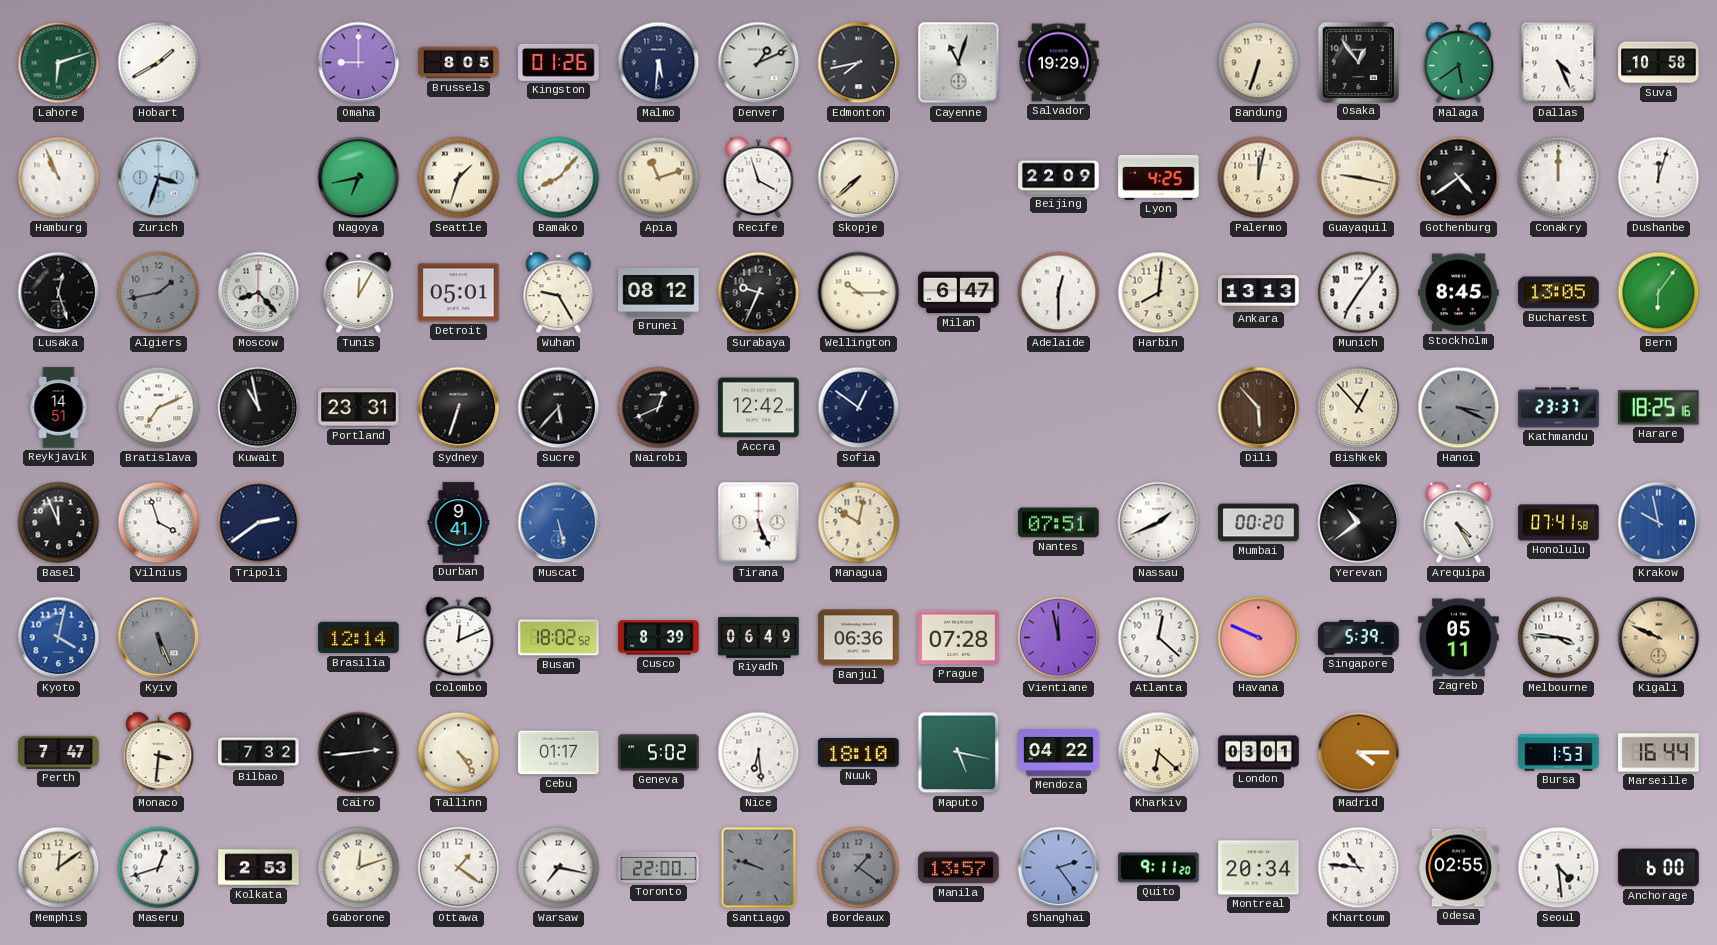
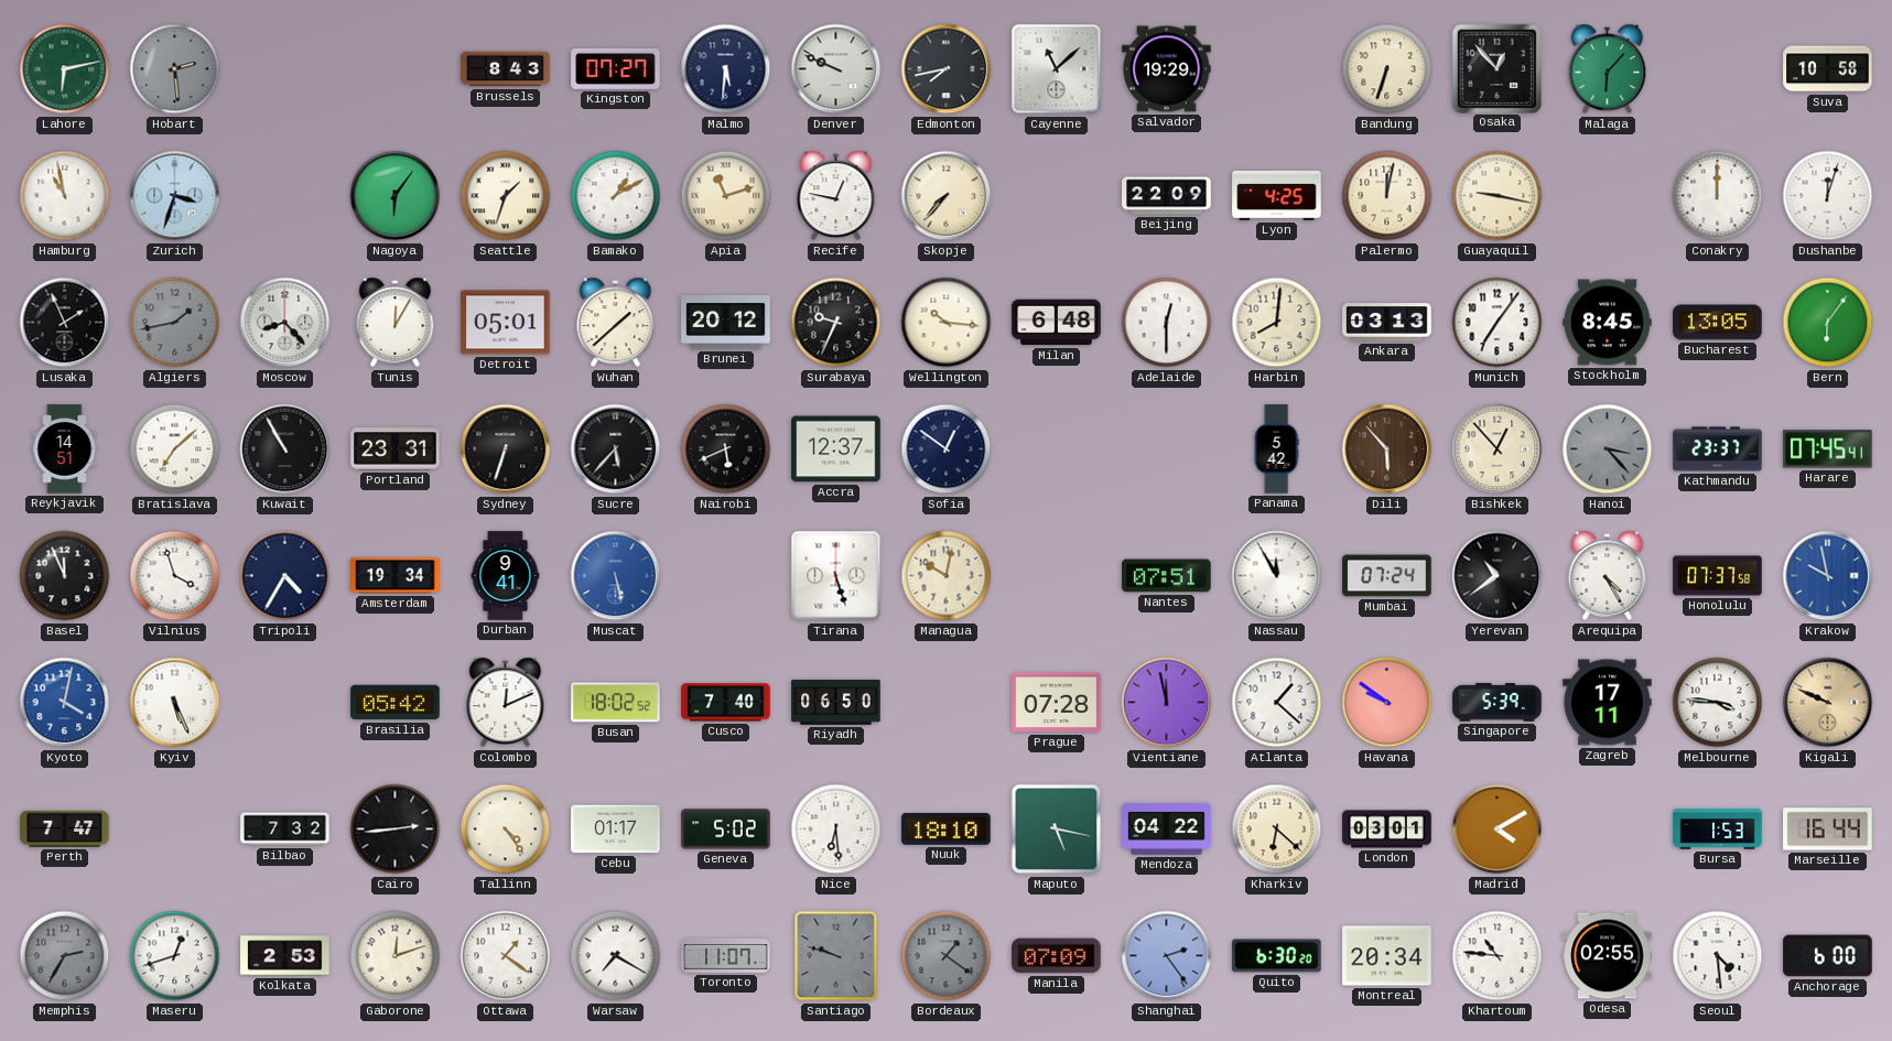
Lahore: 6:12 -> 6:13
Hobart: 1:40 -> 2:29
Hobart dial: white -> grey
Omaha: 9:00 -> none
Brussels: 8:05 -> 8:43
Kingston: 01:26 -> 07:27
Denver: 1:11 -> 9:49
Cayenne: 11:03 -> 11:08
Osaka: 12:54 -> 12:53
Malaga: 5:39 -> 6:07
Dallas: 4:26 -> none
Hamburg: 10:56 -> 10:58
Nagoya: 6:43 -> 6:06
Bamako: 8:07 -> 1:10
Recife: 3:57 -> 12:47
Skopje: 7:38 -> 7:37
Gothenburg: 4:39 -> none
Lusaka: 12:27 -> 1:56
Wuhan: 9:25 -> 1:38
Brunei: 08:12 -> 20:12
Wellington: 10:15 -> 10:16
Milan: 6:47 -> 6:48
Ankara: 13:13 -> 03:13
Bratislava: 7:11 -> 7:08
Kuwait: 10:58 -> 10:55
Nairobi: 12:41 -> 5:41
Accra: 12:42 -> 12:37
Panama: none -> 5:42
Hanoi: 3:19 -> 3:23
Harare: 18:25 -> 07:45
Tripoli: 2:39 -> 4:35
Amsterdam: none -> 19:34
Tirana: 5:26 -> 5:27
Nassau: 1:41 -> 11:55
Mumbai: 00:20 -> 07:24
Honolulu: 07:41 -> 07:37
Kyiv dial: grey -> white
Brasilia: 12:14 -> 05:42
Cusco: 8:39 -> 7:40
Riyadh: 06:49 -> 06:50
Banjul: 06:36 -> none
Atlanta: 12:22 -> 1:22
Havana: 9:49 -> 9:51
Zagreb: 05:11 -> 17:11
Monaco: 3:31 -> none
Madrid: 4:15 -> 4:10
Memphis: 12:09 -> 2:35
Memphis dial: cream -> grey
Warsaw: 7:17 -> 7:20
Toronto: 22:00 -> 11:07
Manila: 13:57 -> 07:09
Quito: 9:11 -> 6:30
